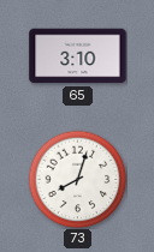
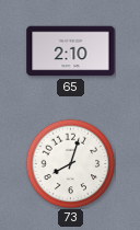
65: 3:10 -> 2:10
